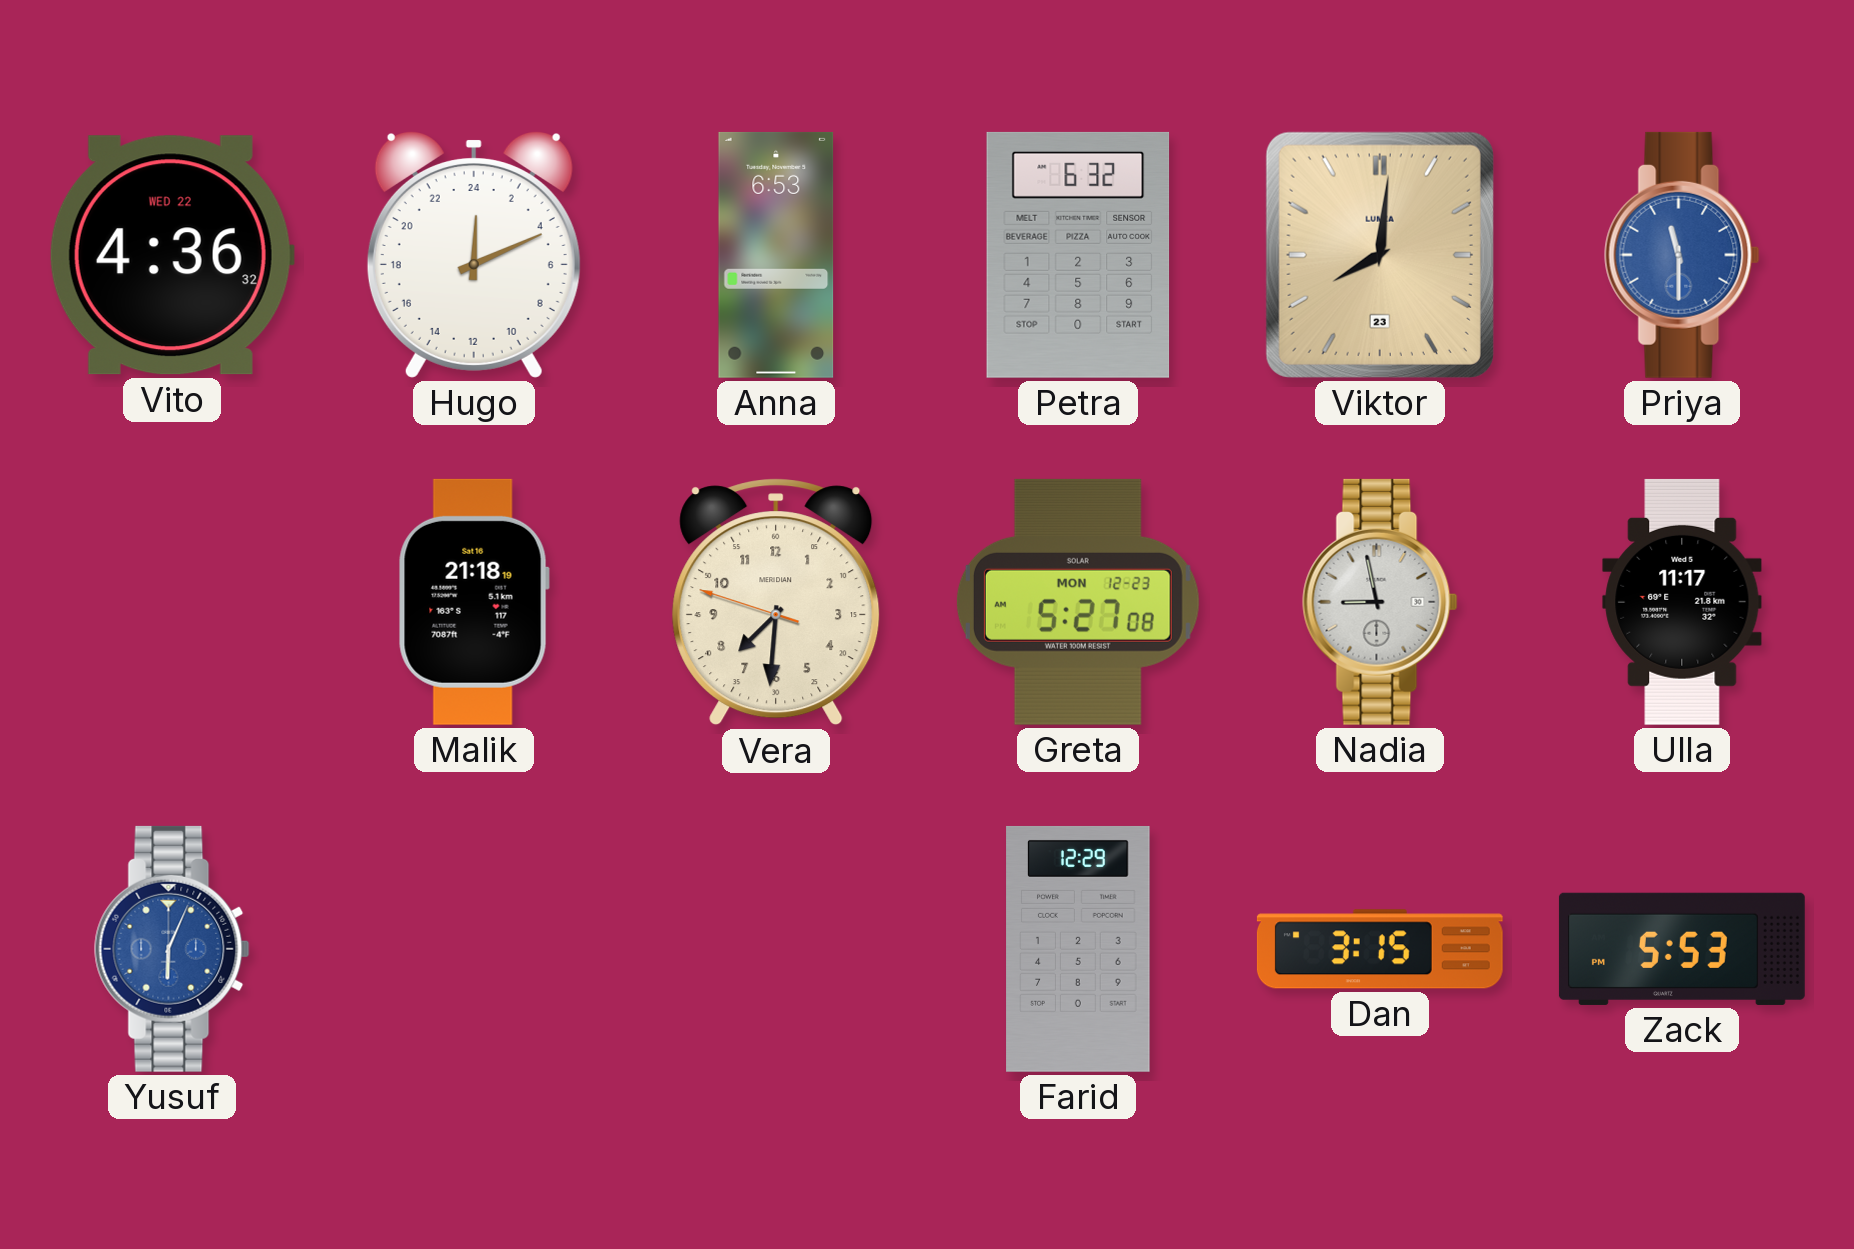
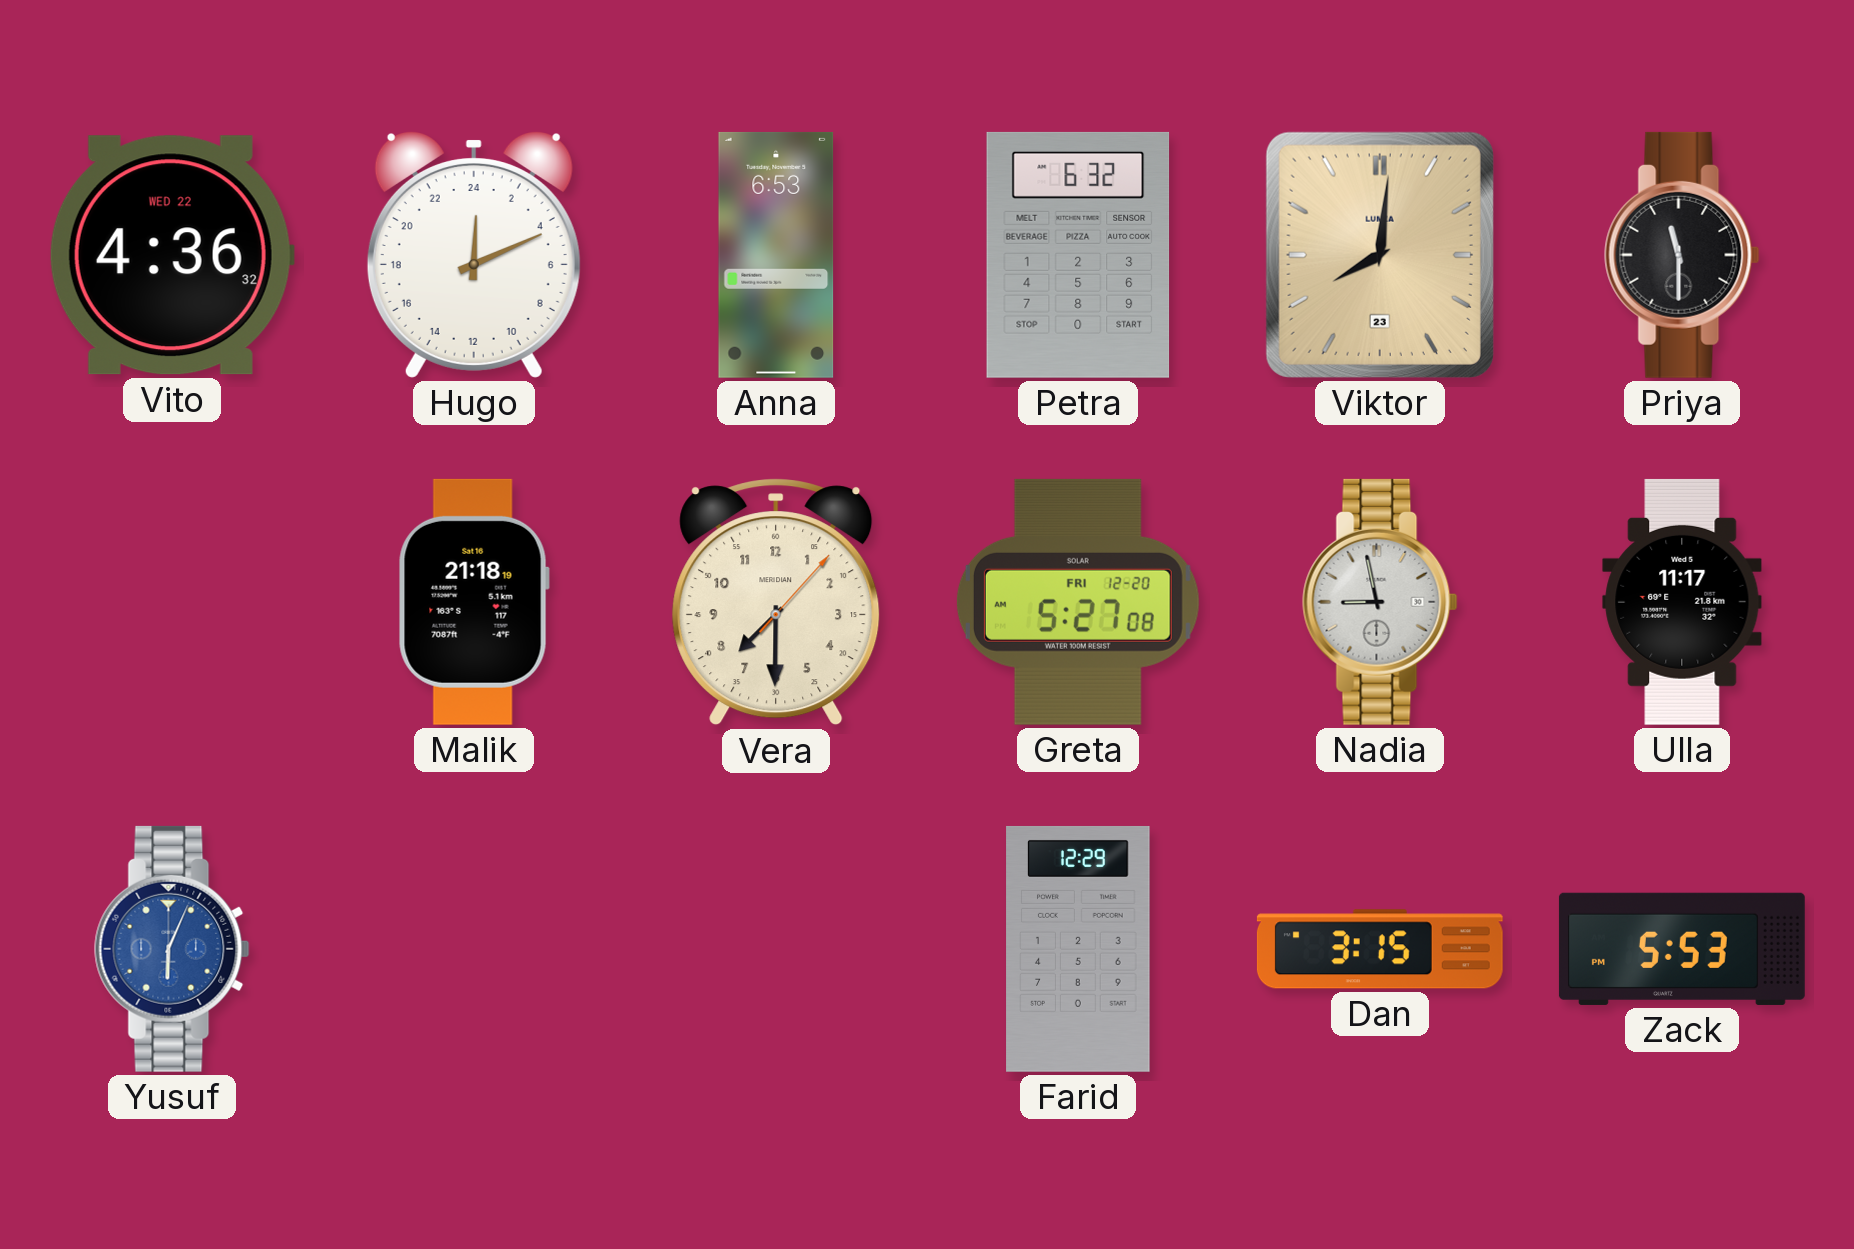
Priya dial: blue -> black
Vera: 7:30:48 -> 7:30:07
Greta date: MON 12-23 -> FRI 12-20
